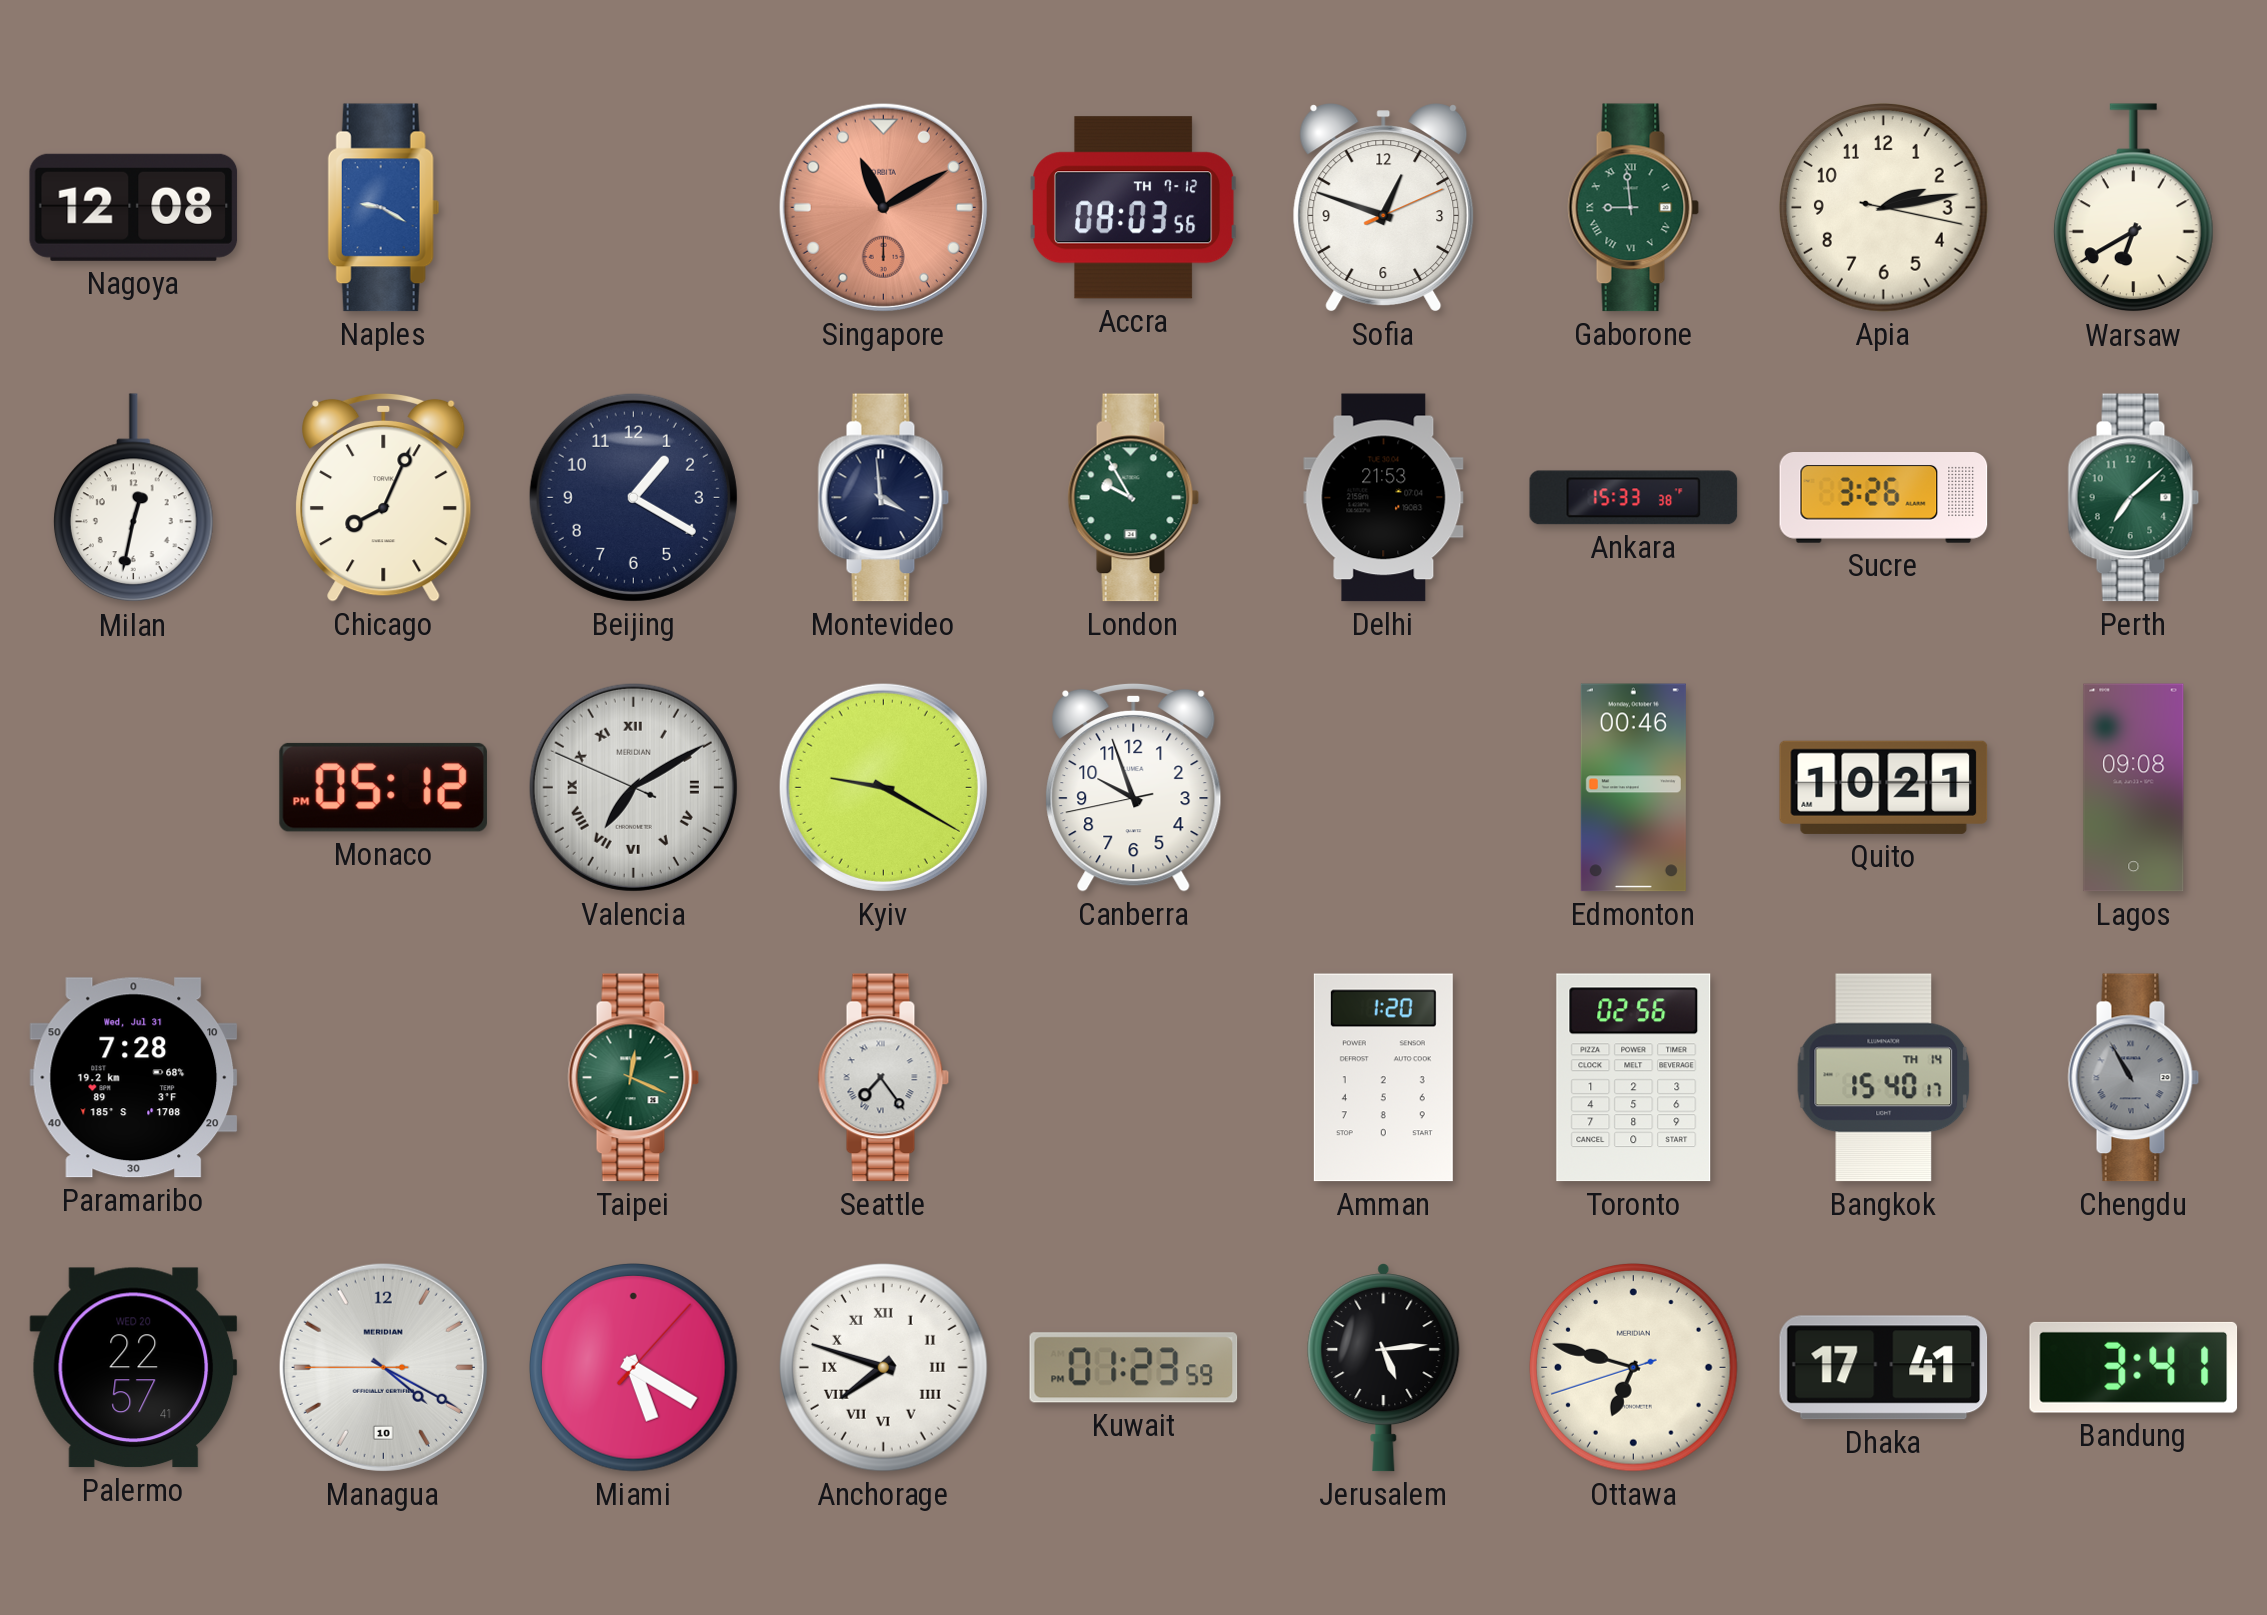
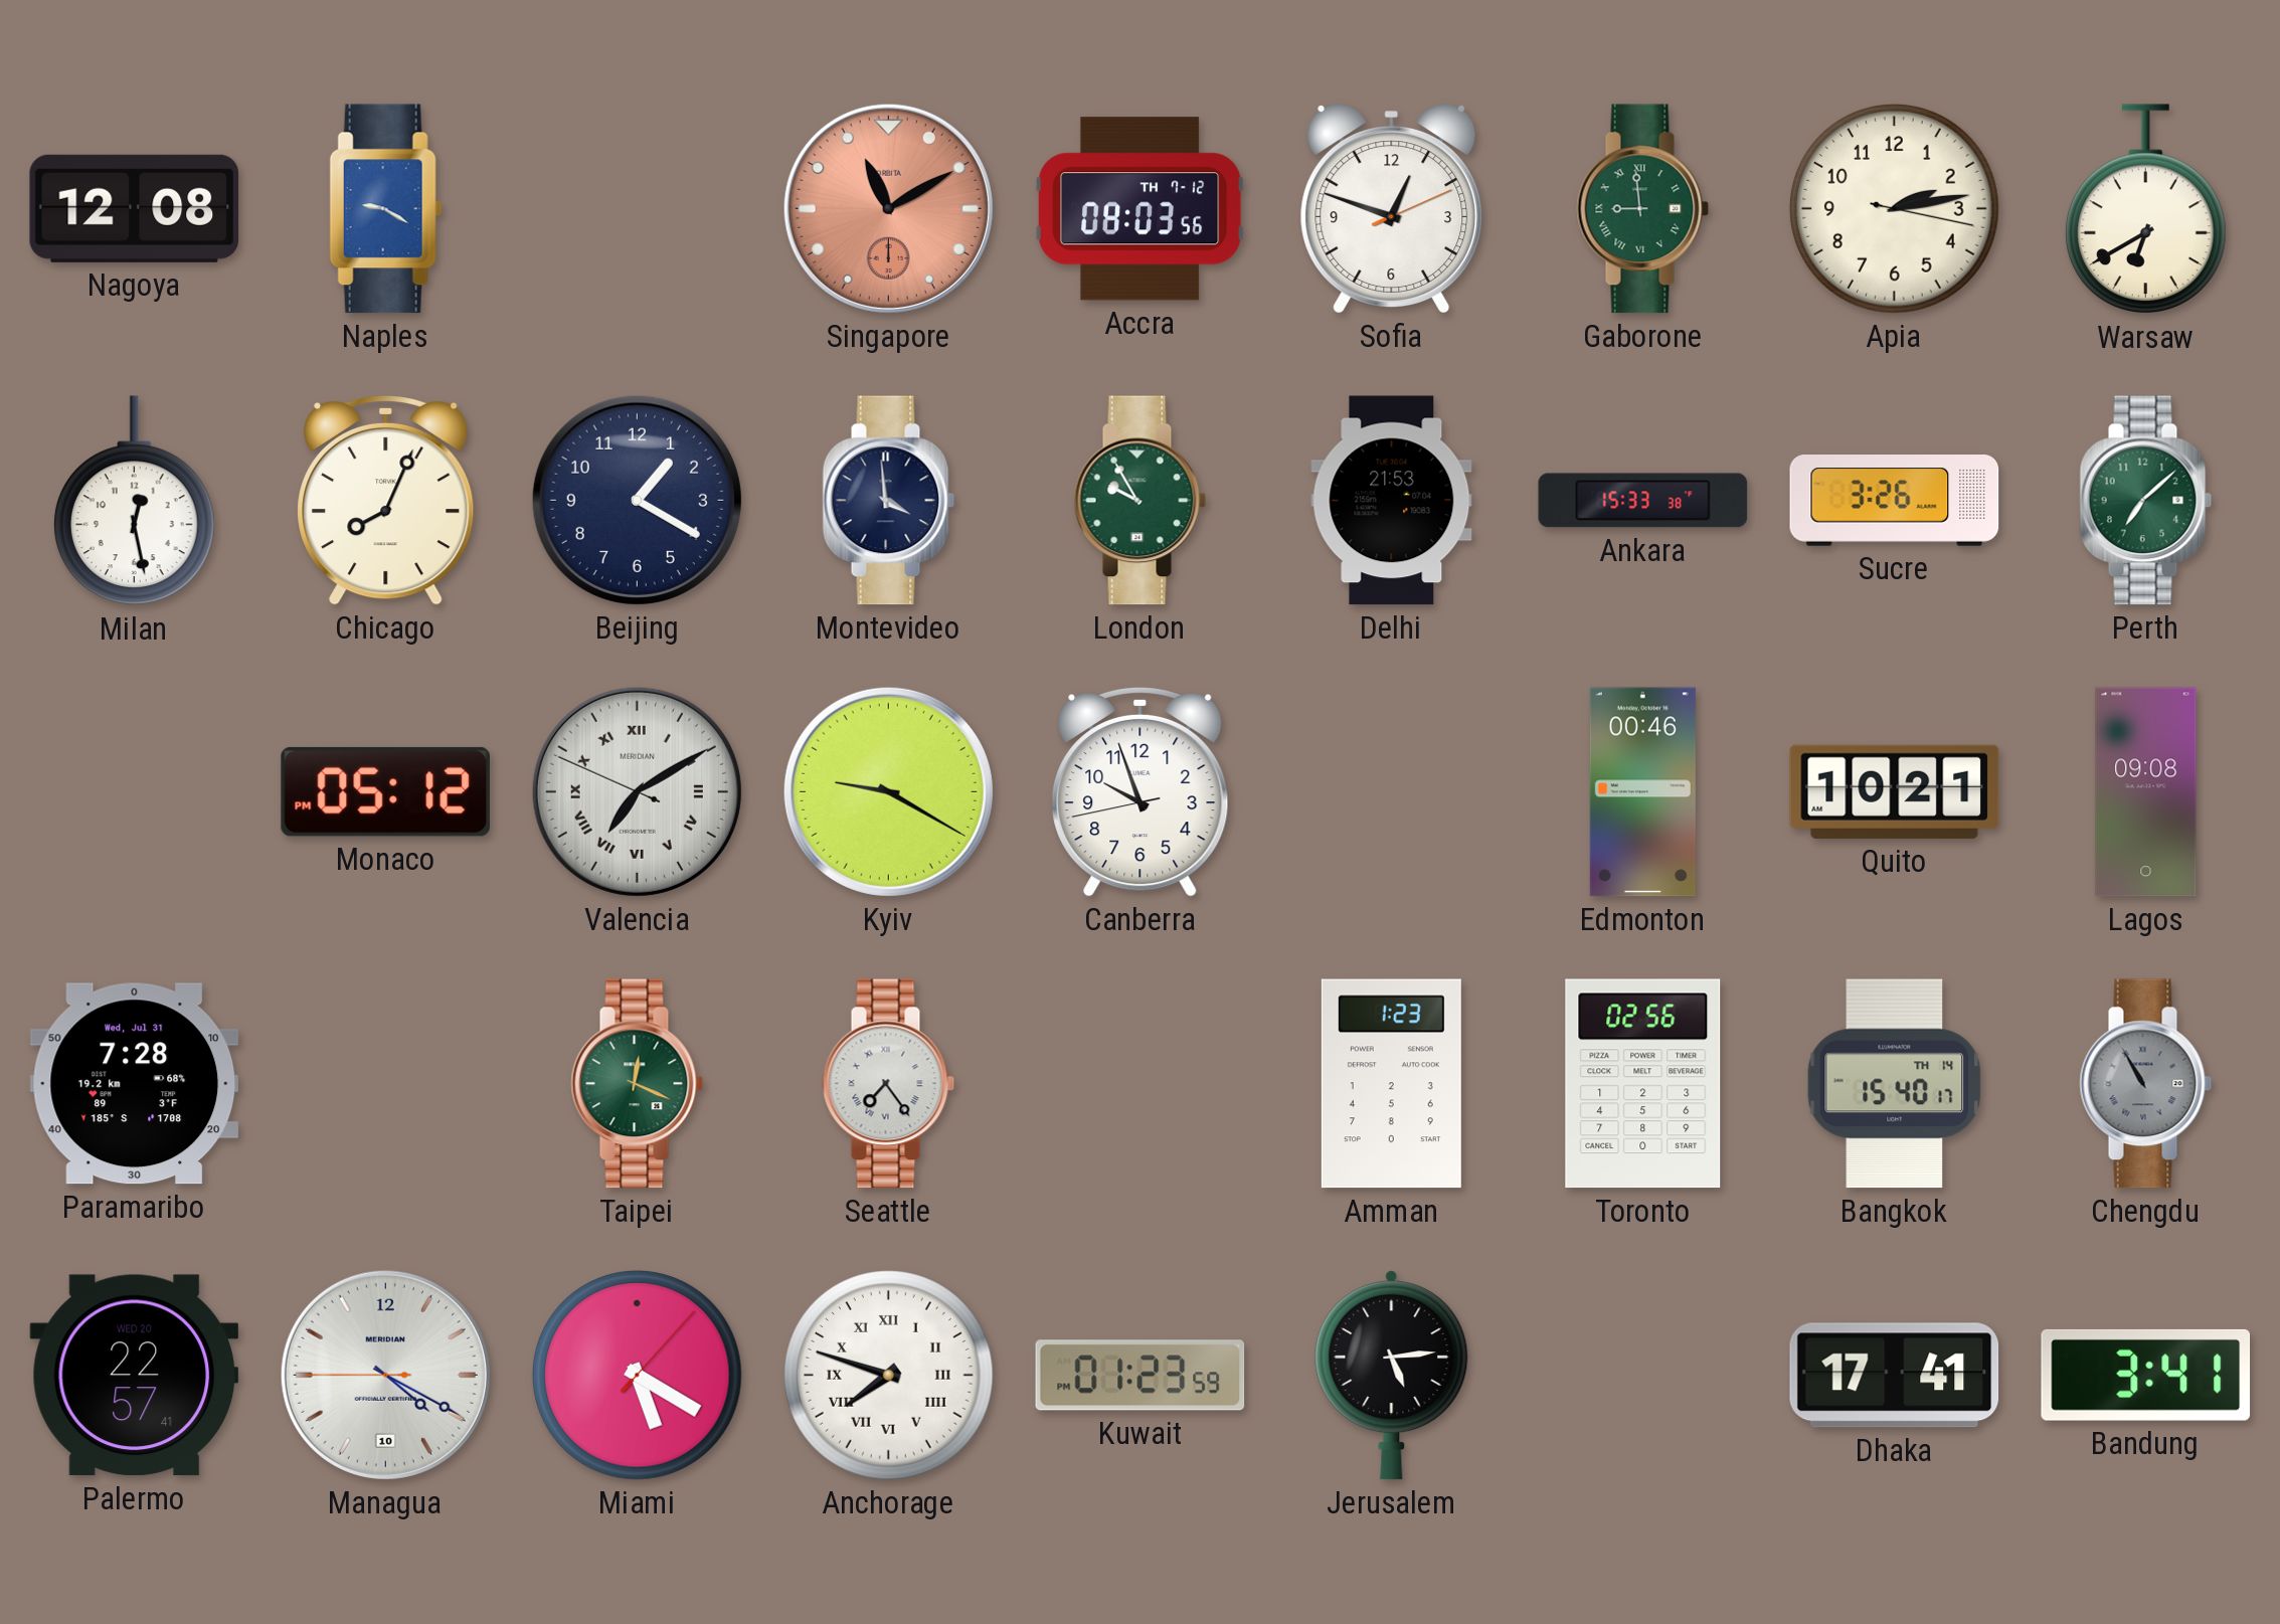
Milan: 12:32 -> 12:28
Amman: 1:20 -> 1:23
Ottawa: 6:47 -> none
